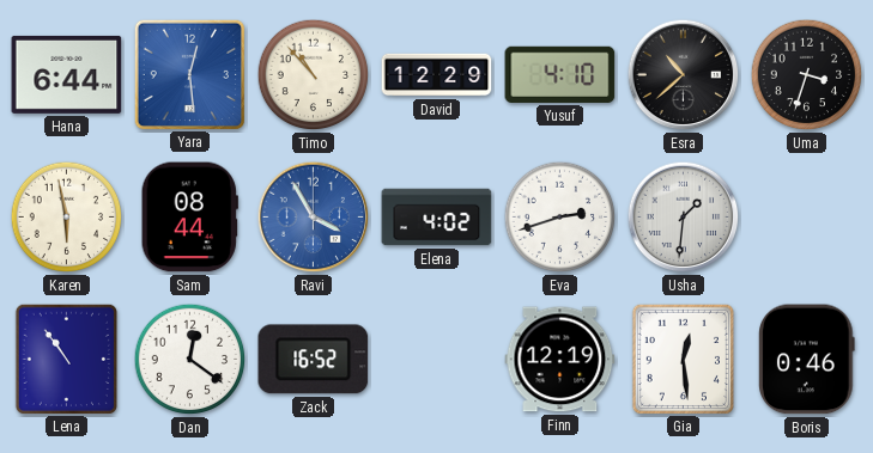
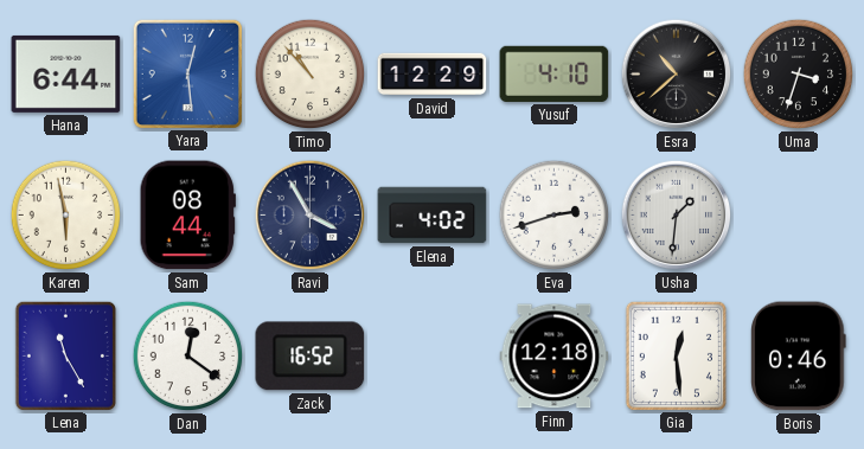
Ravi dial: blue -> navy
Lena: 10:54 -> 11:25
Finn: 12:19 -> 12:18
